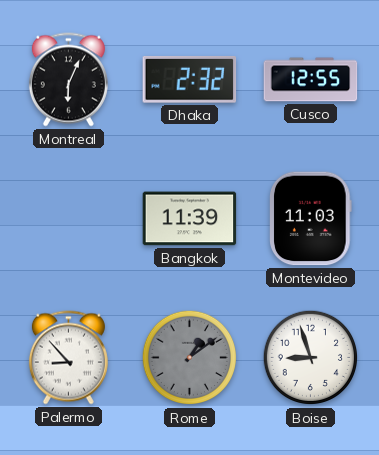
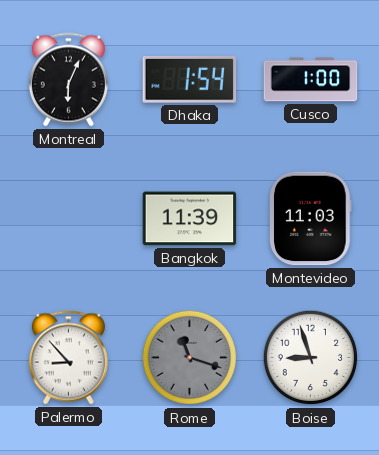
Dhaka: 2:32 -> 1:54
Cusco: 12:55 -> 1:00
Rome: 1:09 -> 11:18
